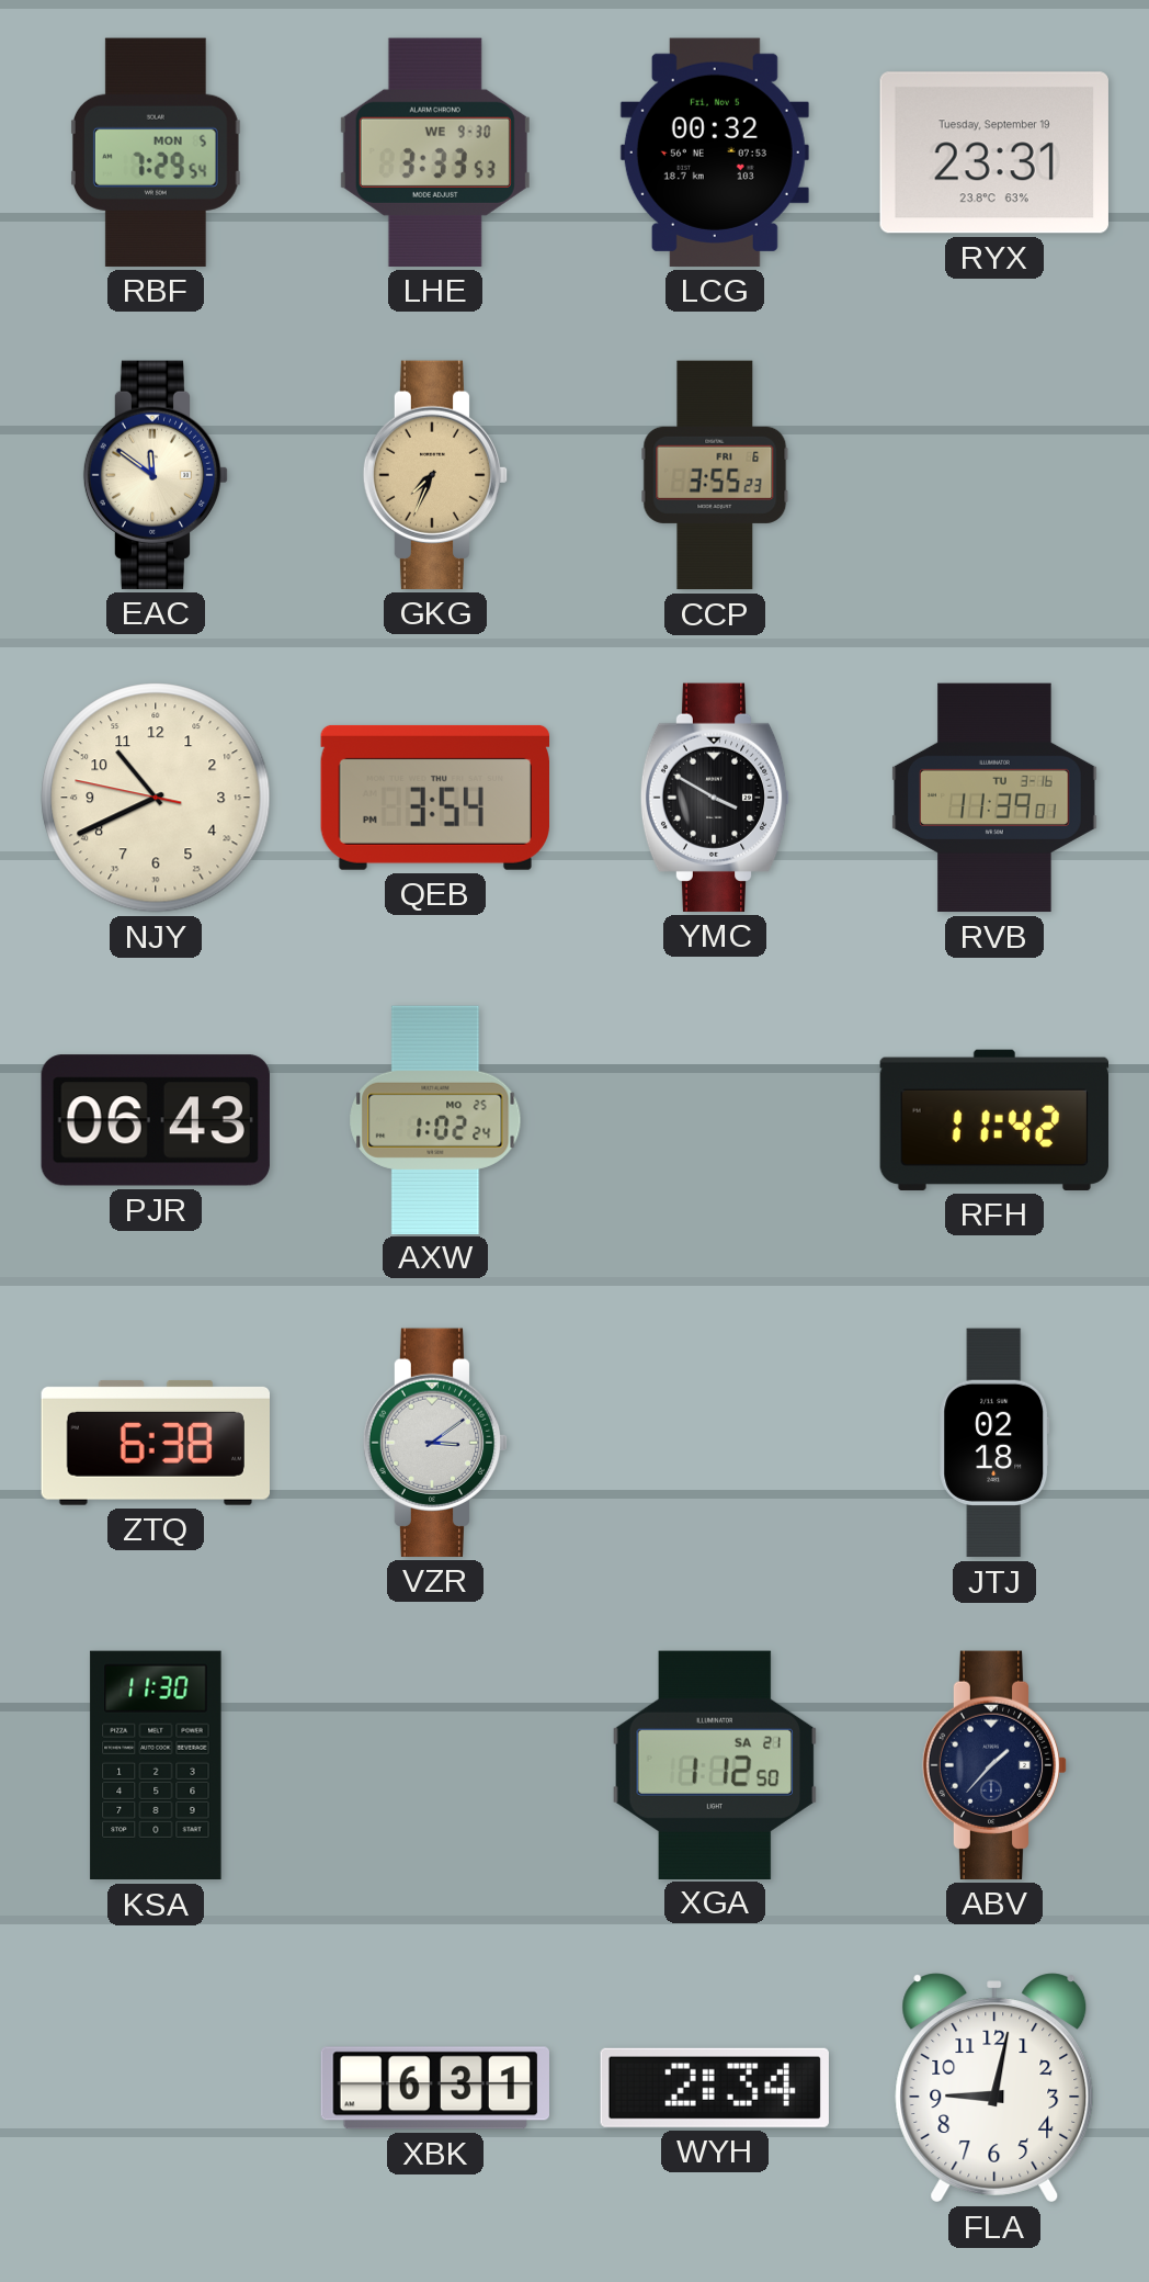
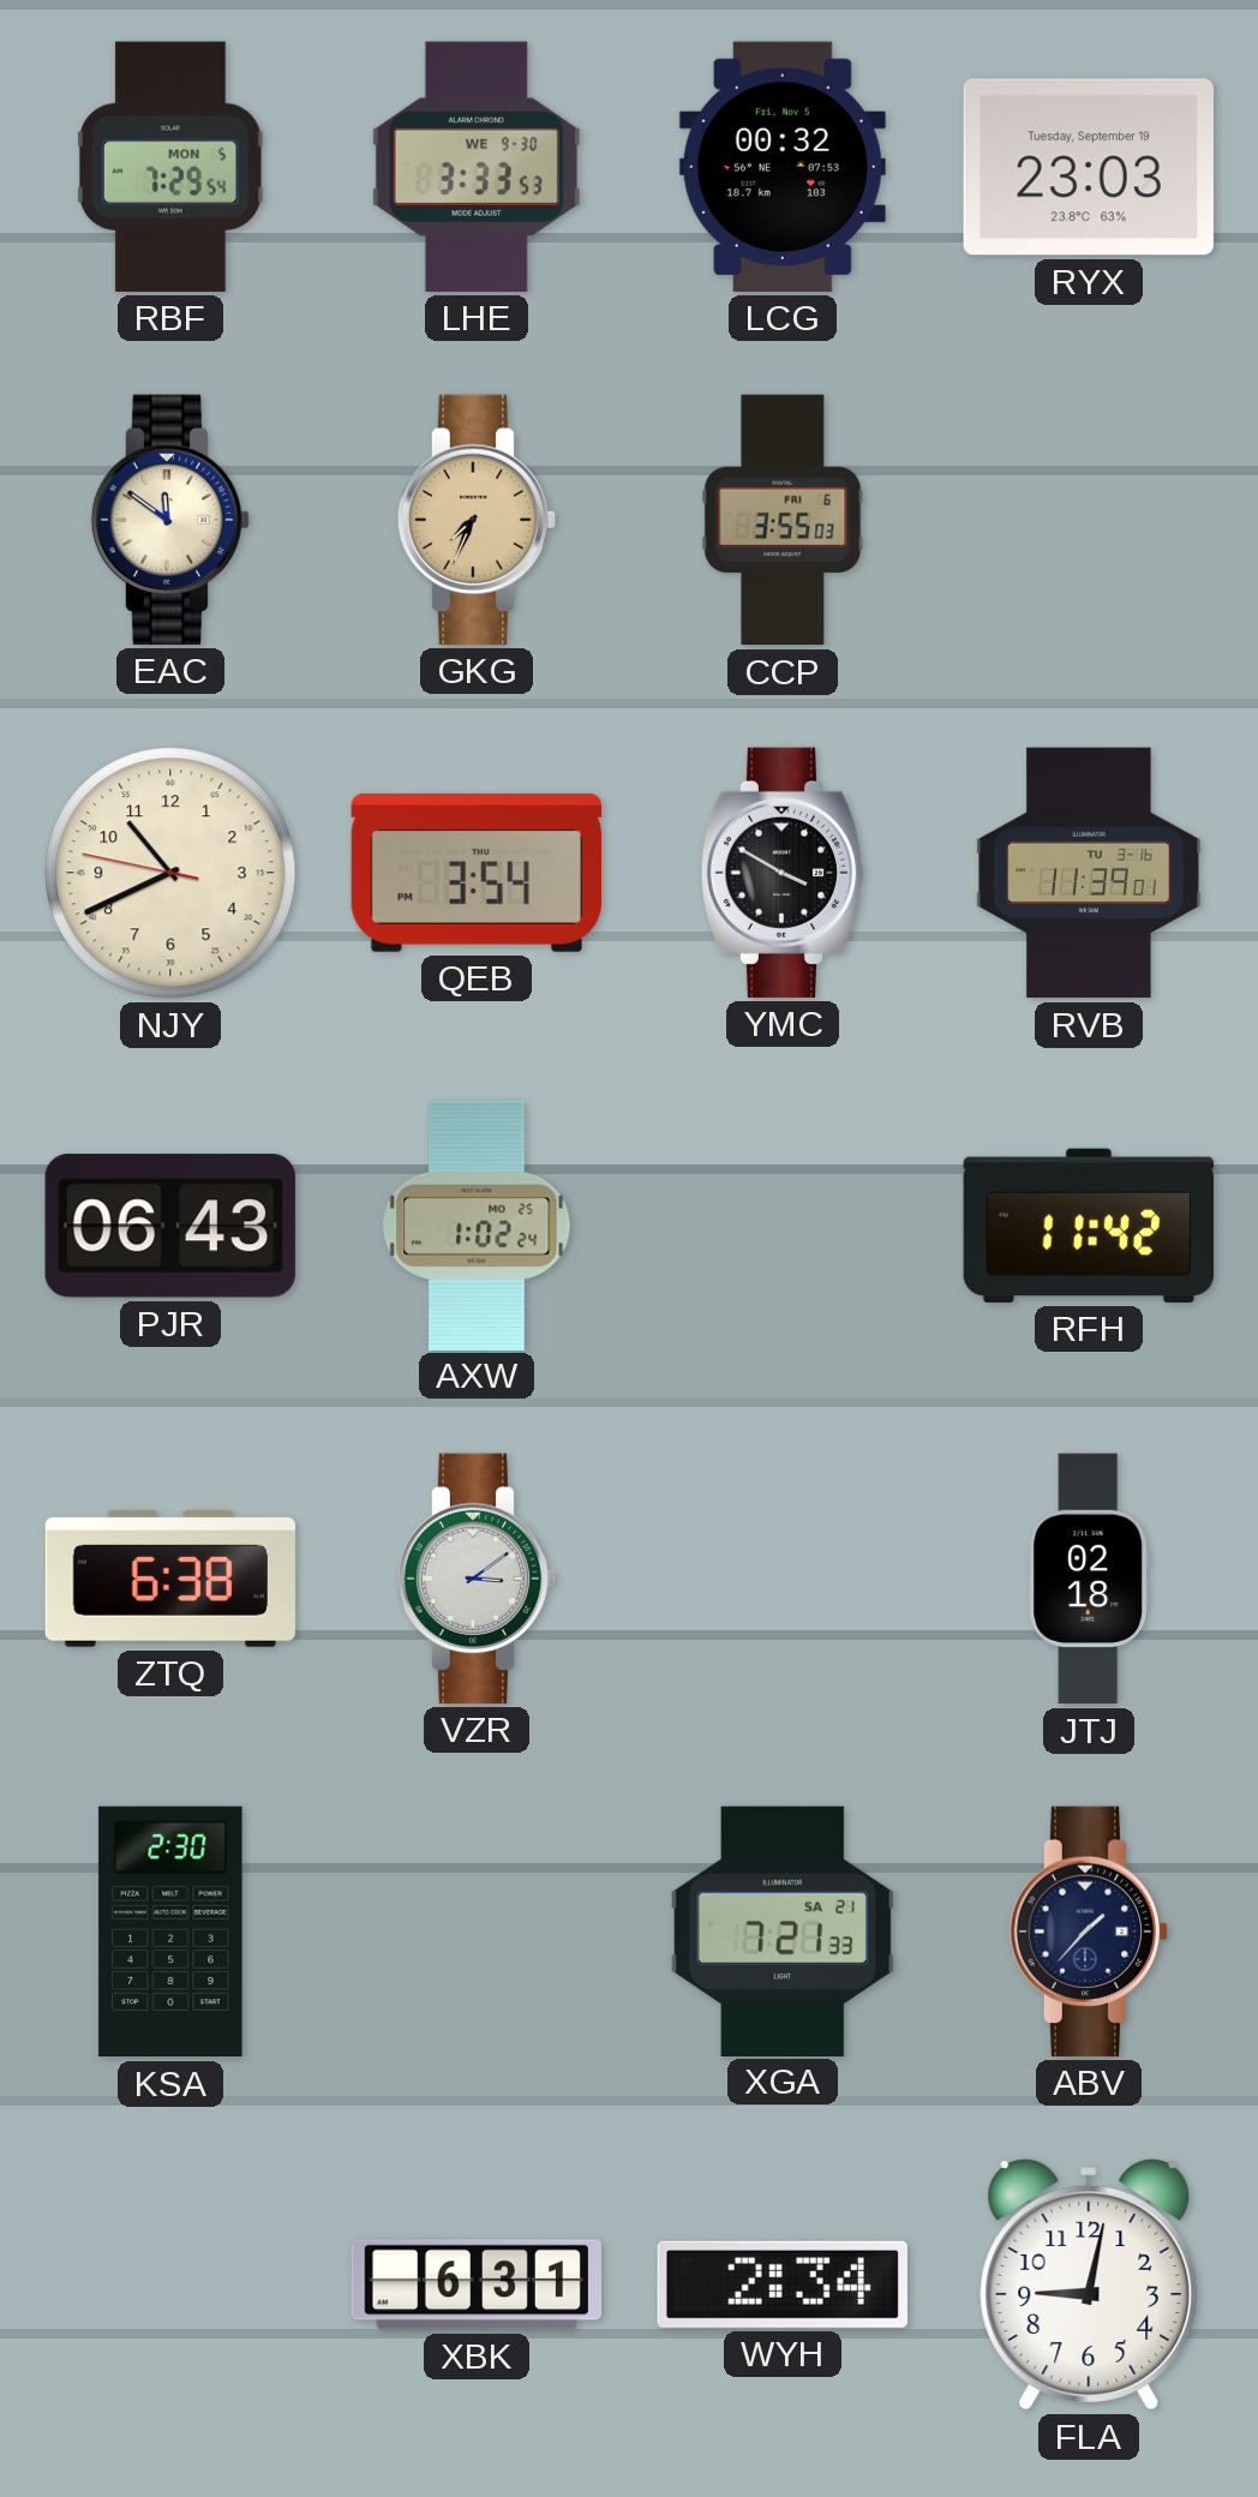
RYX: 23:31 -> 23:03
CCP: 3:55:23 -> 3:55:03
KSA: 11:30 -> 2:30
XGA: 1:12 -> 7:21
